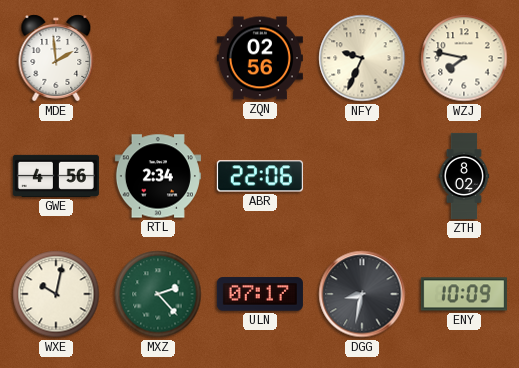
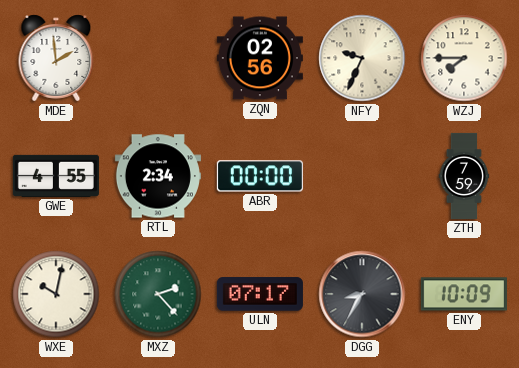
WZJ: 7:47 -> 7:45
GWE: 4:56 -> 4:55
ABR: 22:06 -> 00:00
ZTH: 8:02 -> 7:59
DGG: 8:32 -> 8:35
